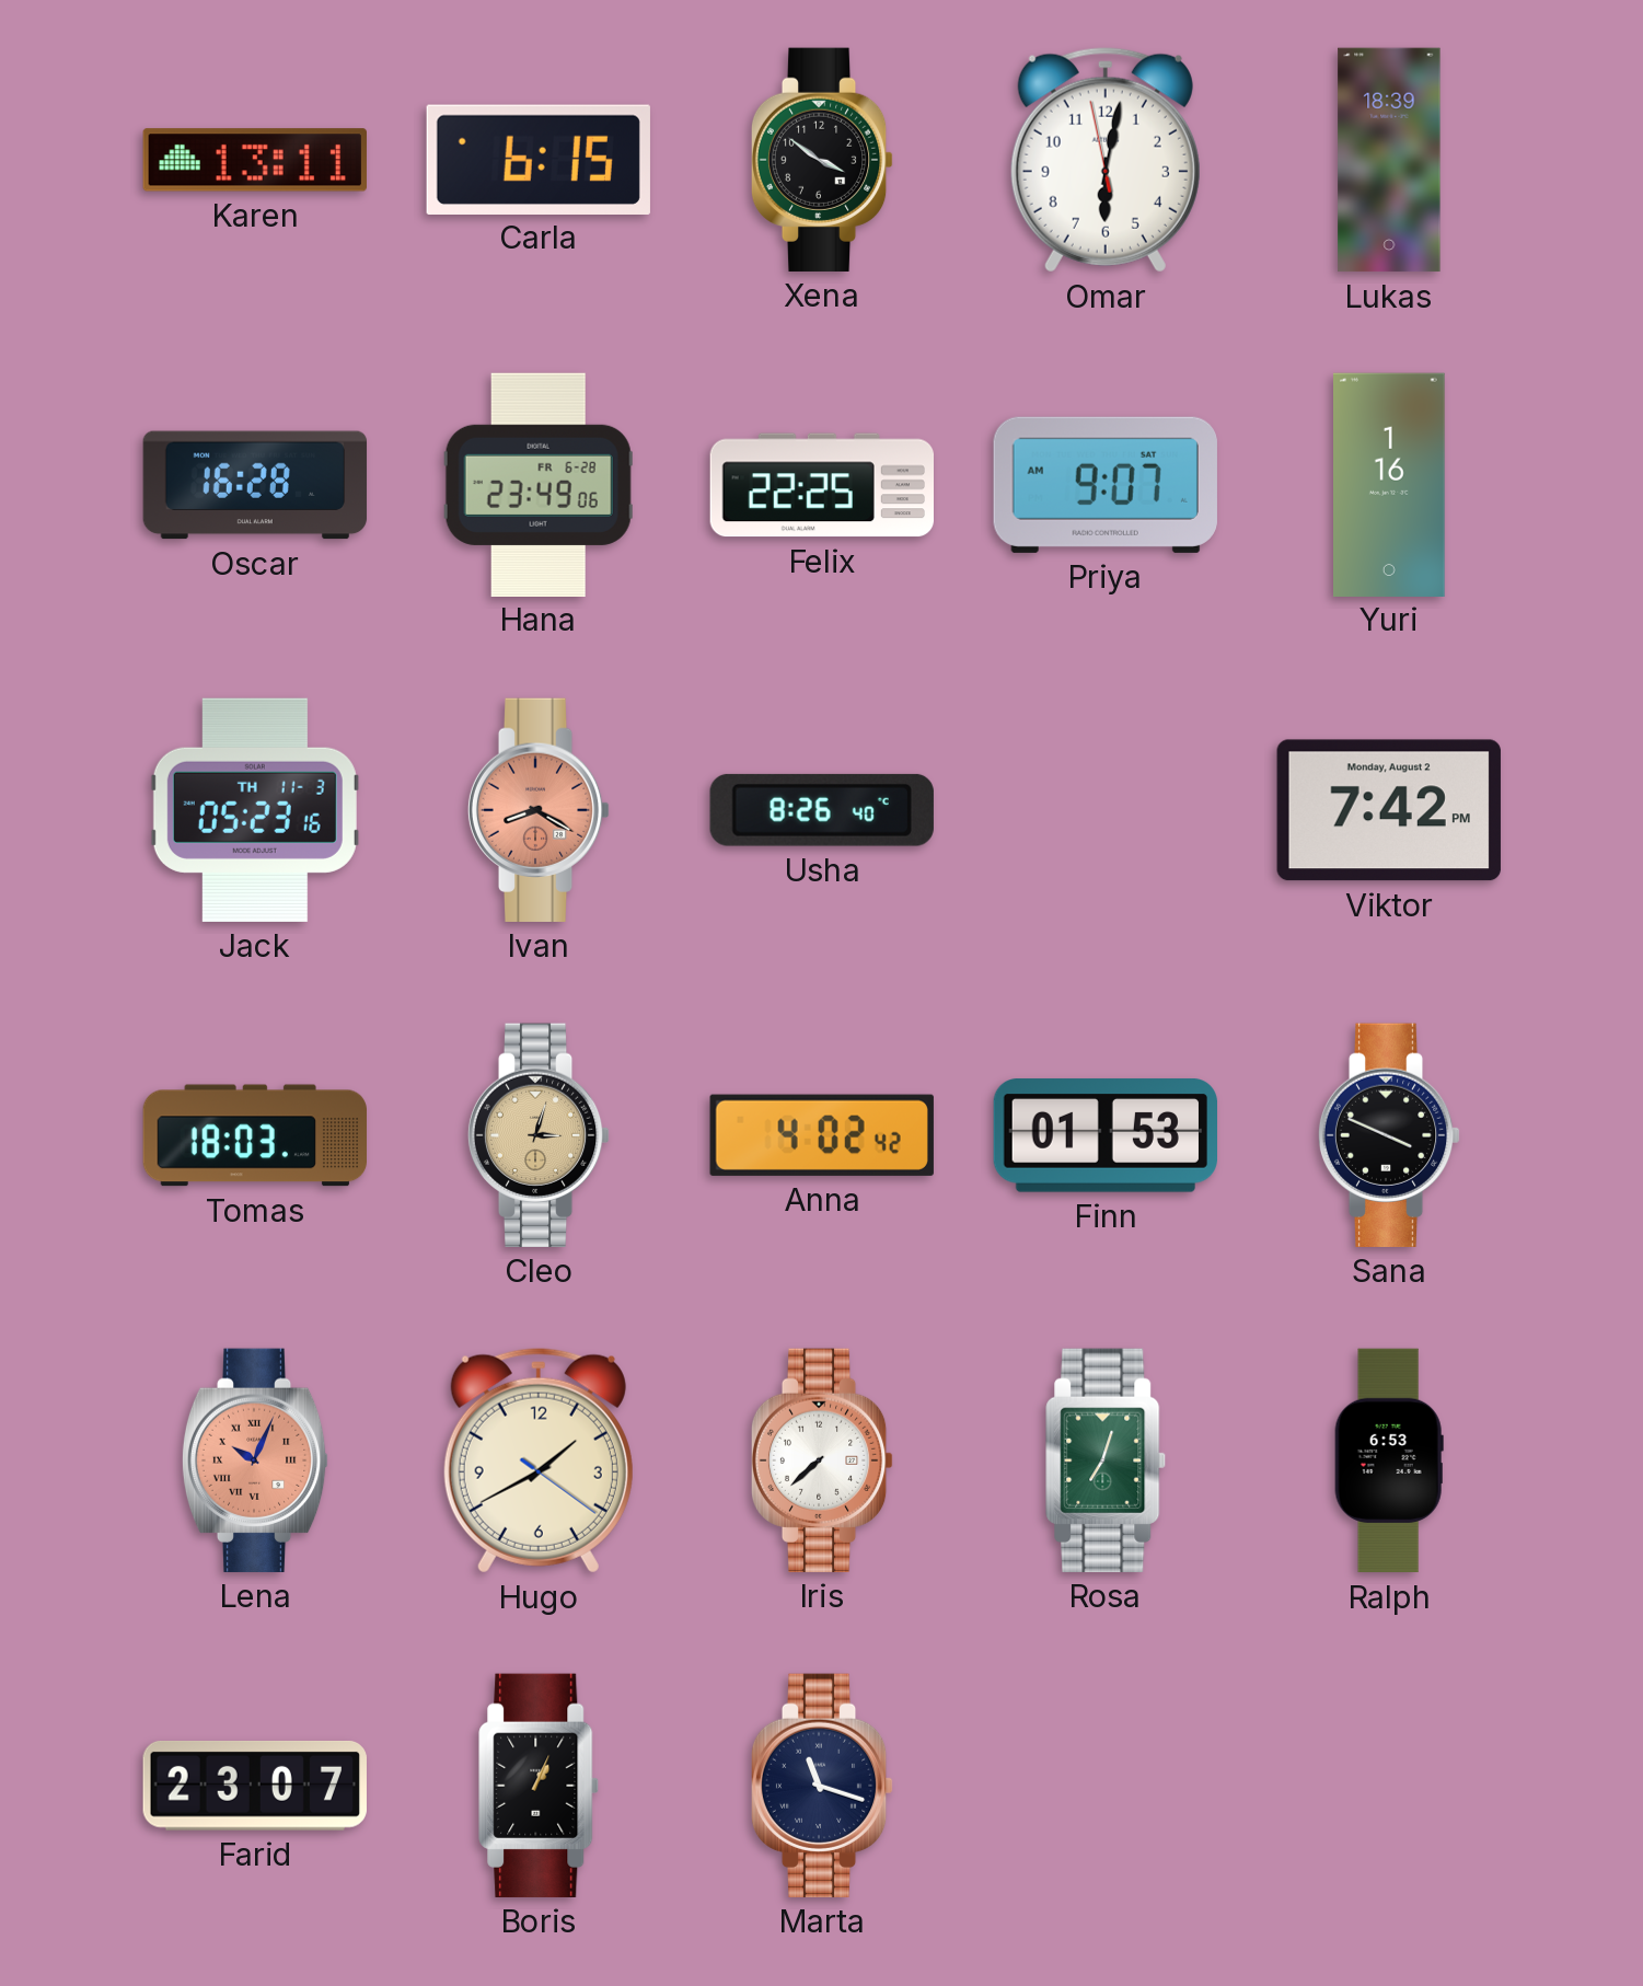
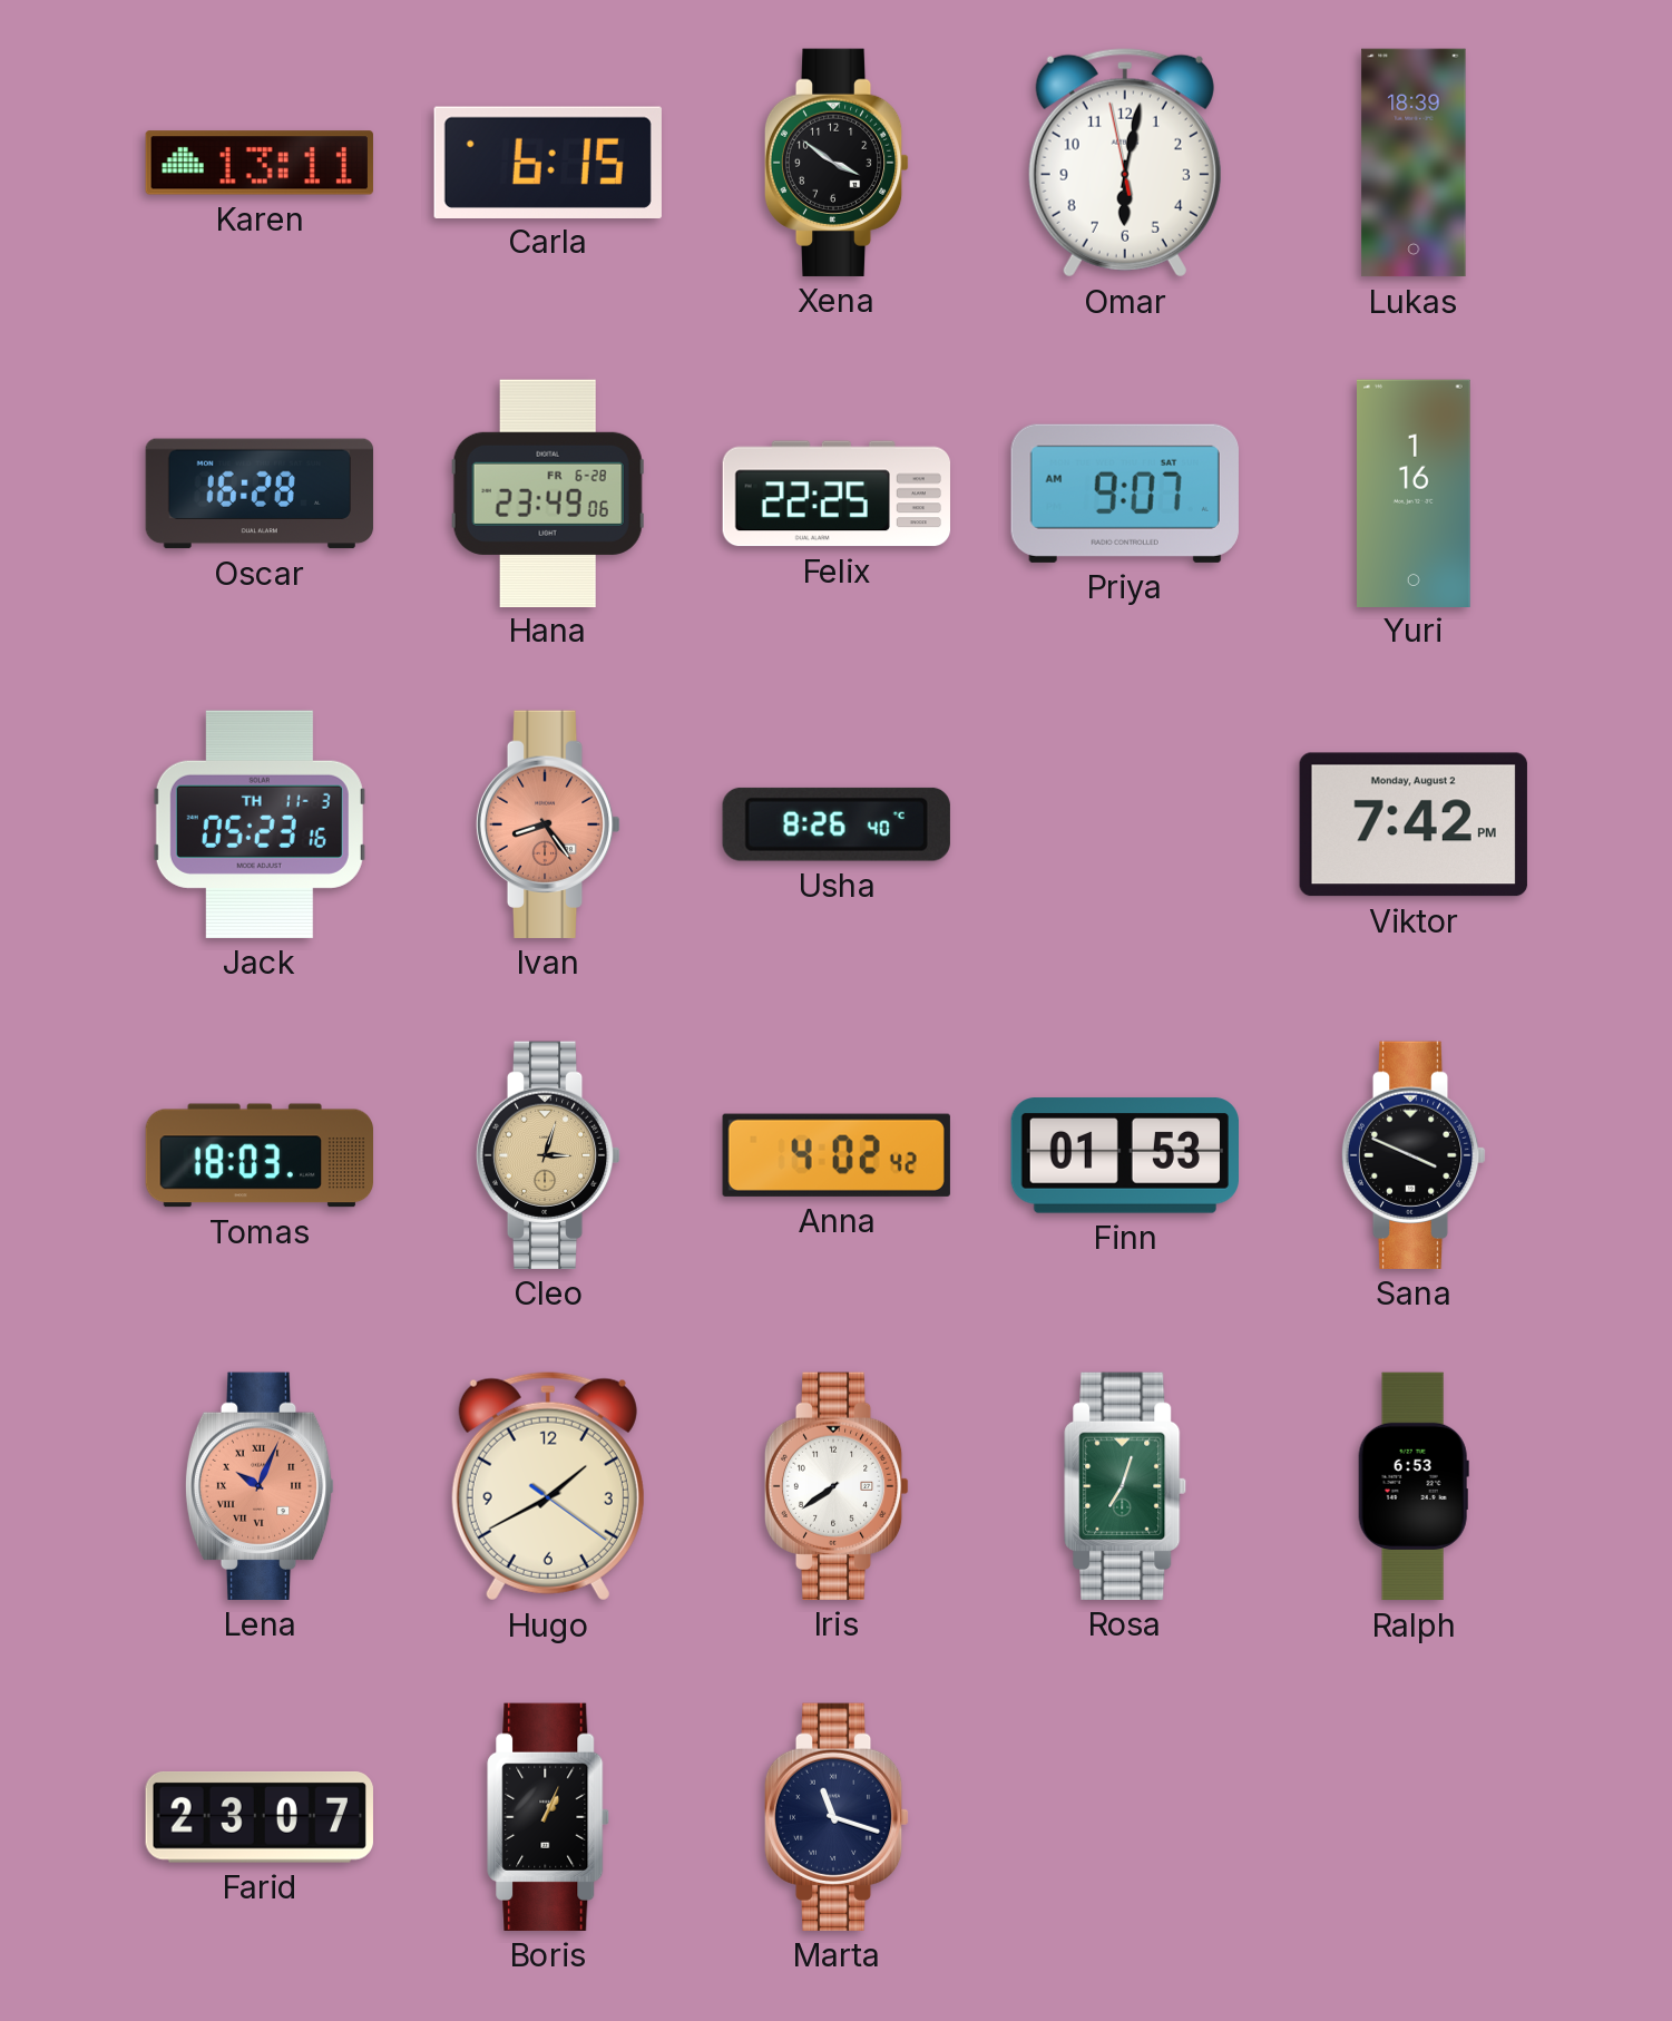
Ivan: 8:20 -> 8:24
Iris: 7:38 -> 7:39
